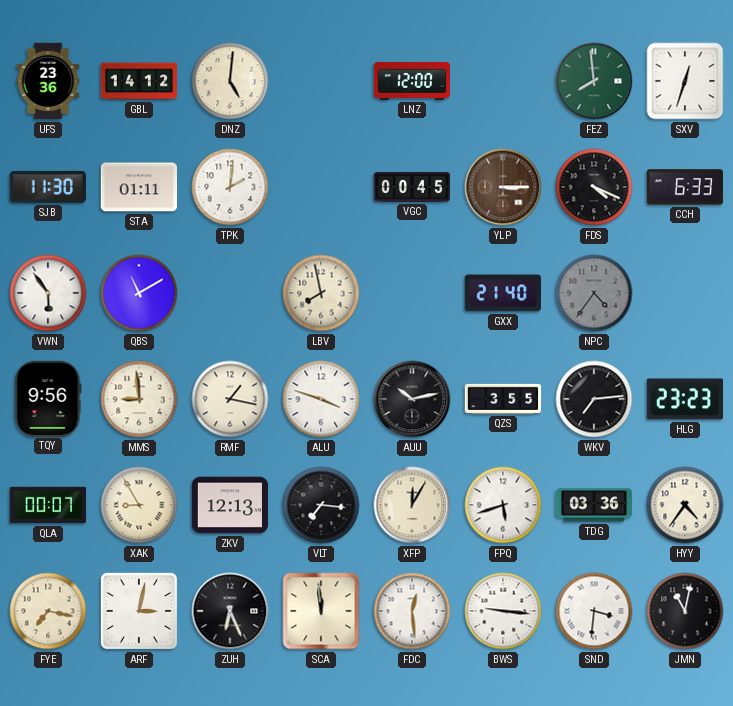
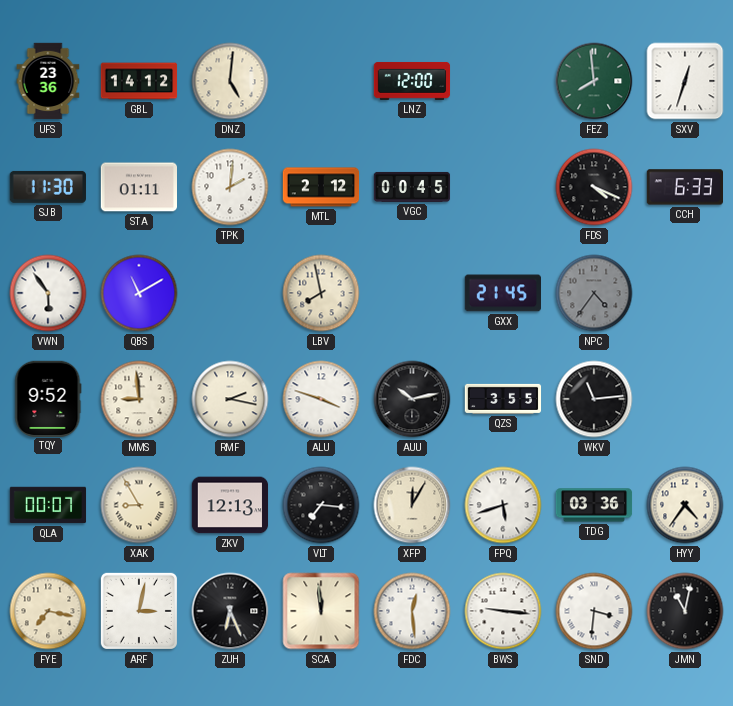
MTL: none -> 2:12
YLP: 3:15 -> none
GXX: 21:40 -> 21:45
TQY: 9:56 -> 9:52
RMF: 1:17 -> 2:17
WKV: 7:14 -> 11:14
HLG: 23:23 -> none
